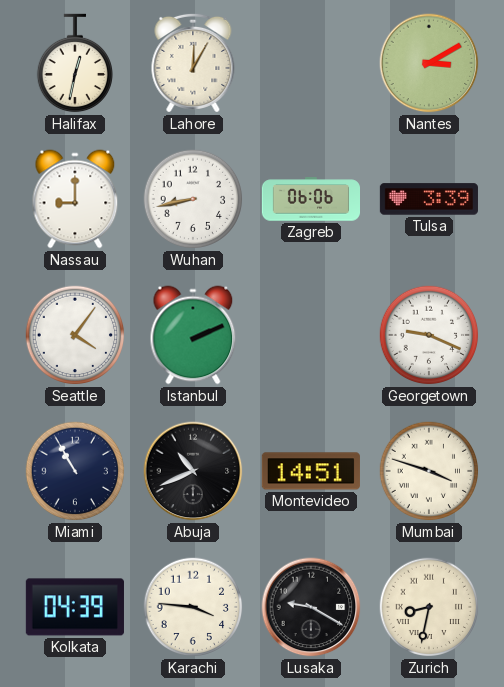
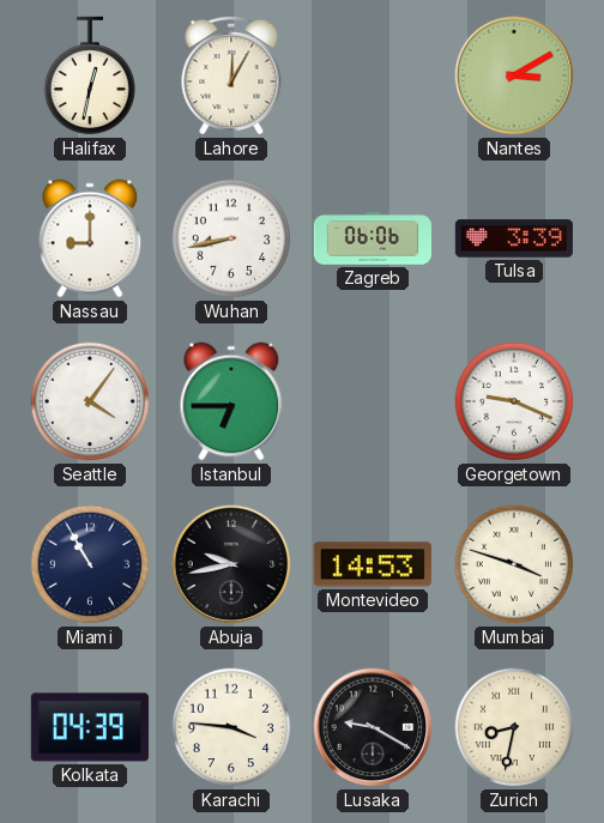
Istanbul: 2:11 -> 6:45
Abuja: 10:41 -> 9:43
Montevideo: 14:51 -> 14:53
